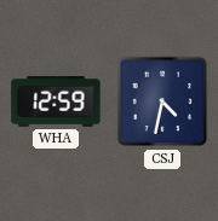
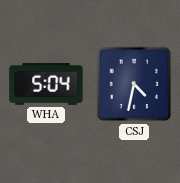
WHA: 12:59 -> 5:04
